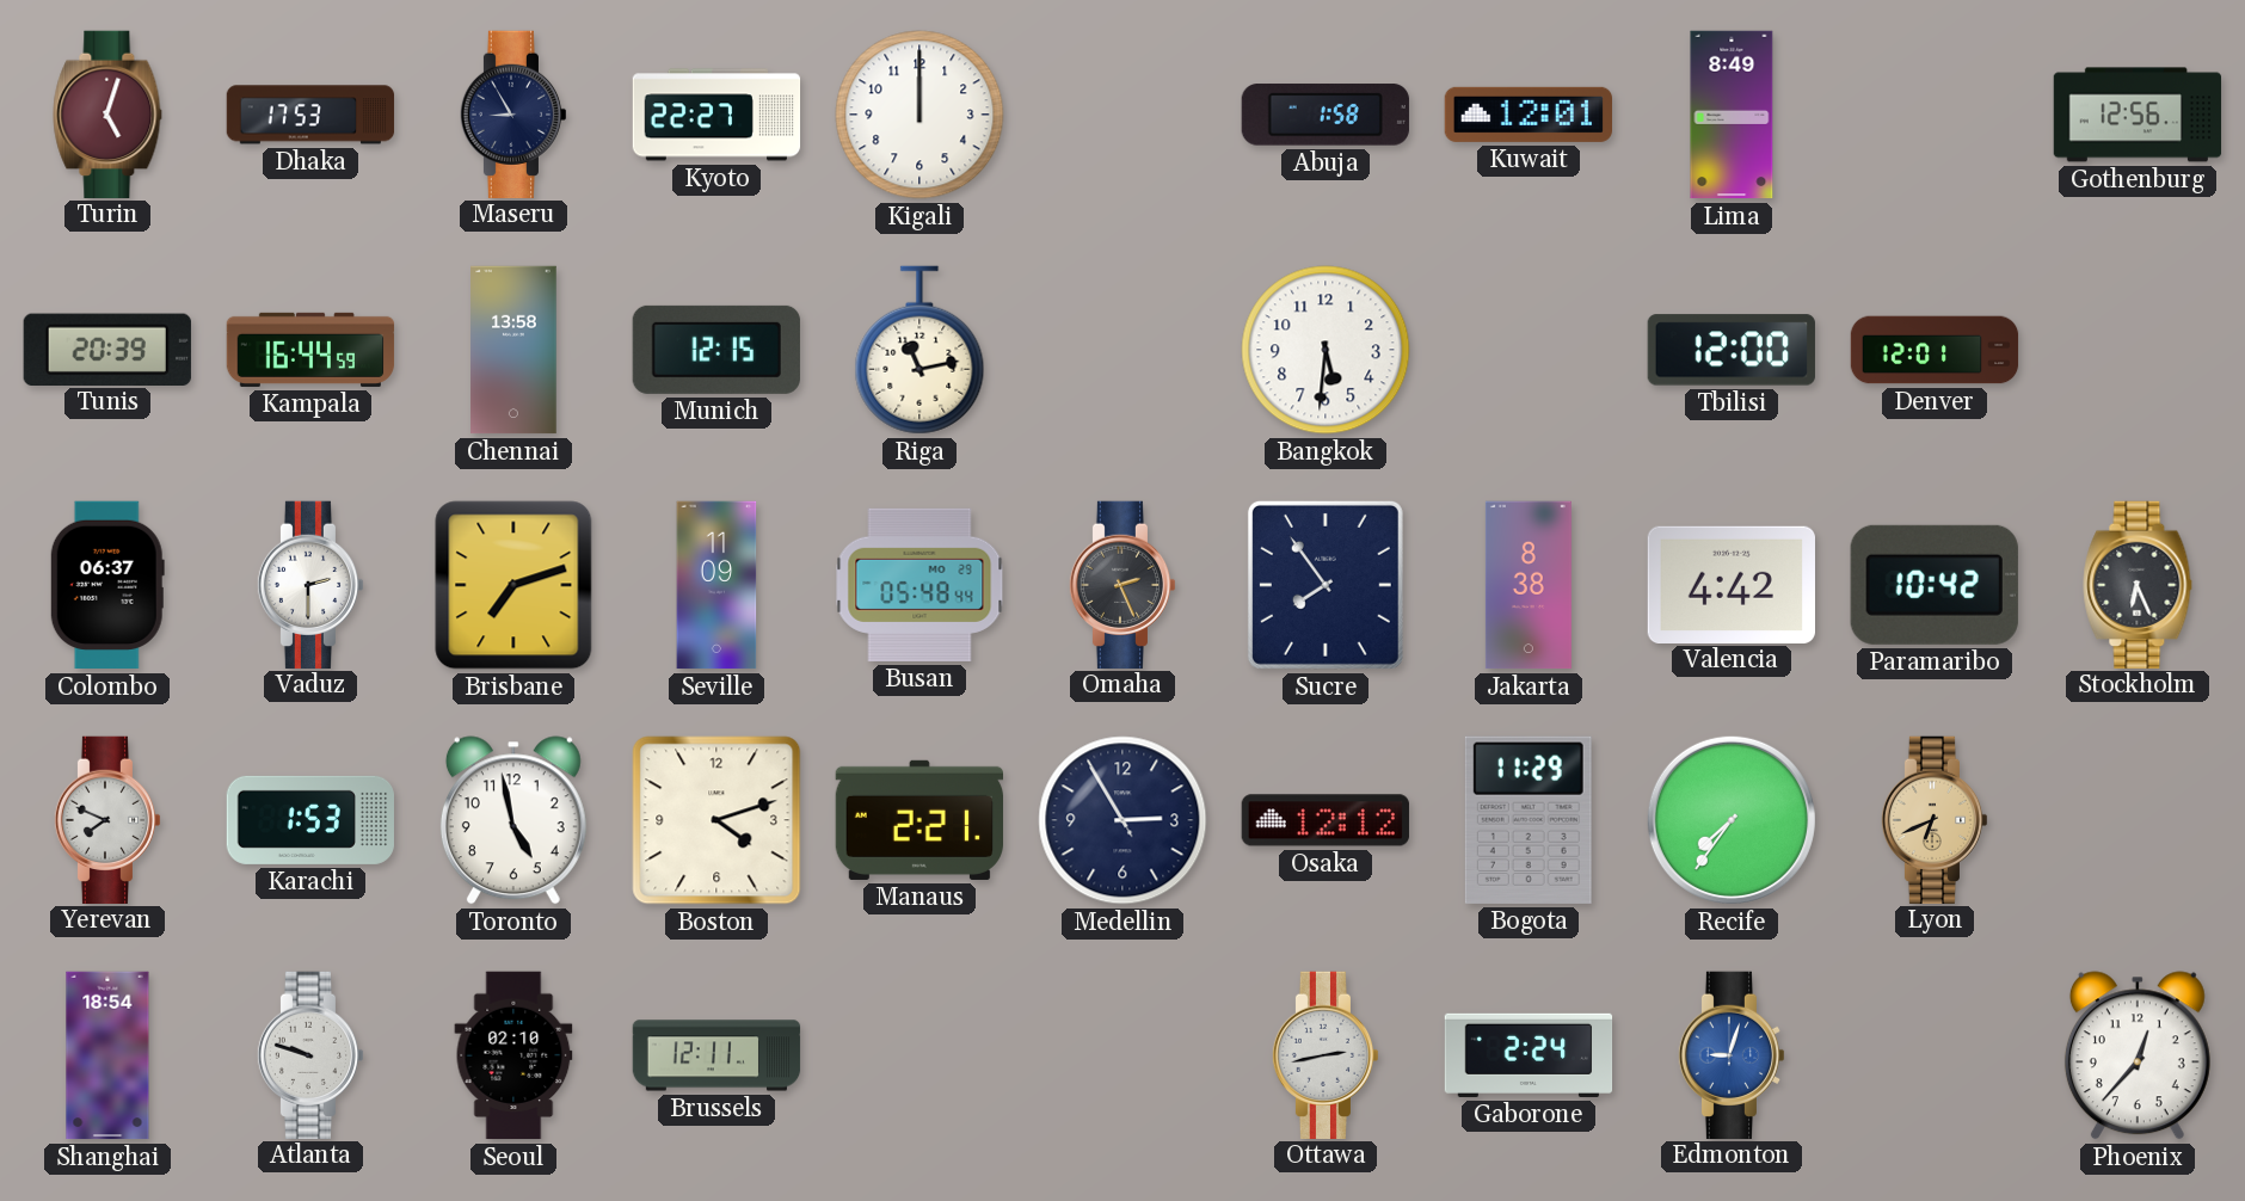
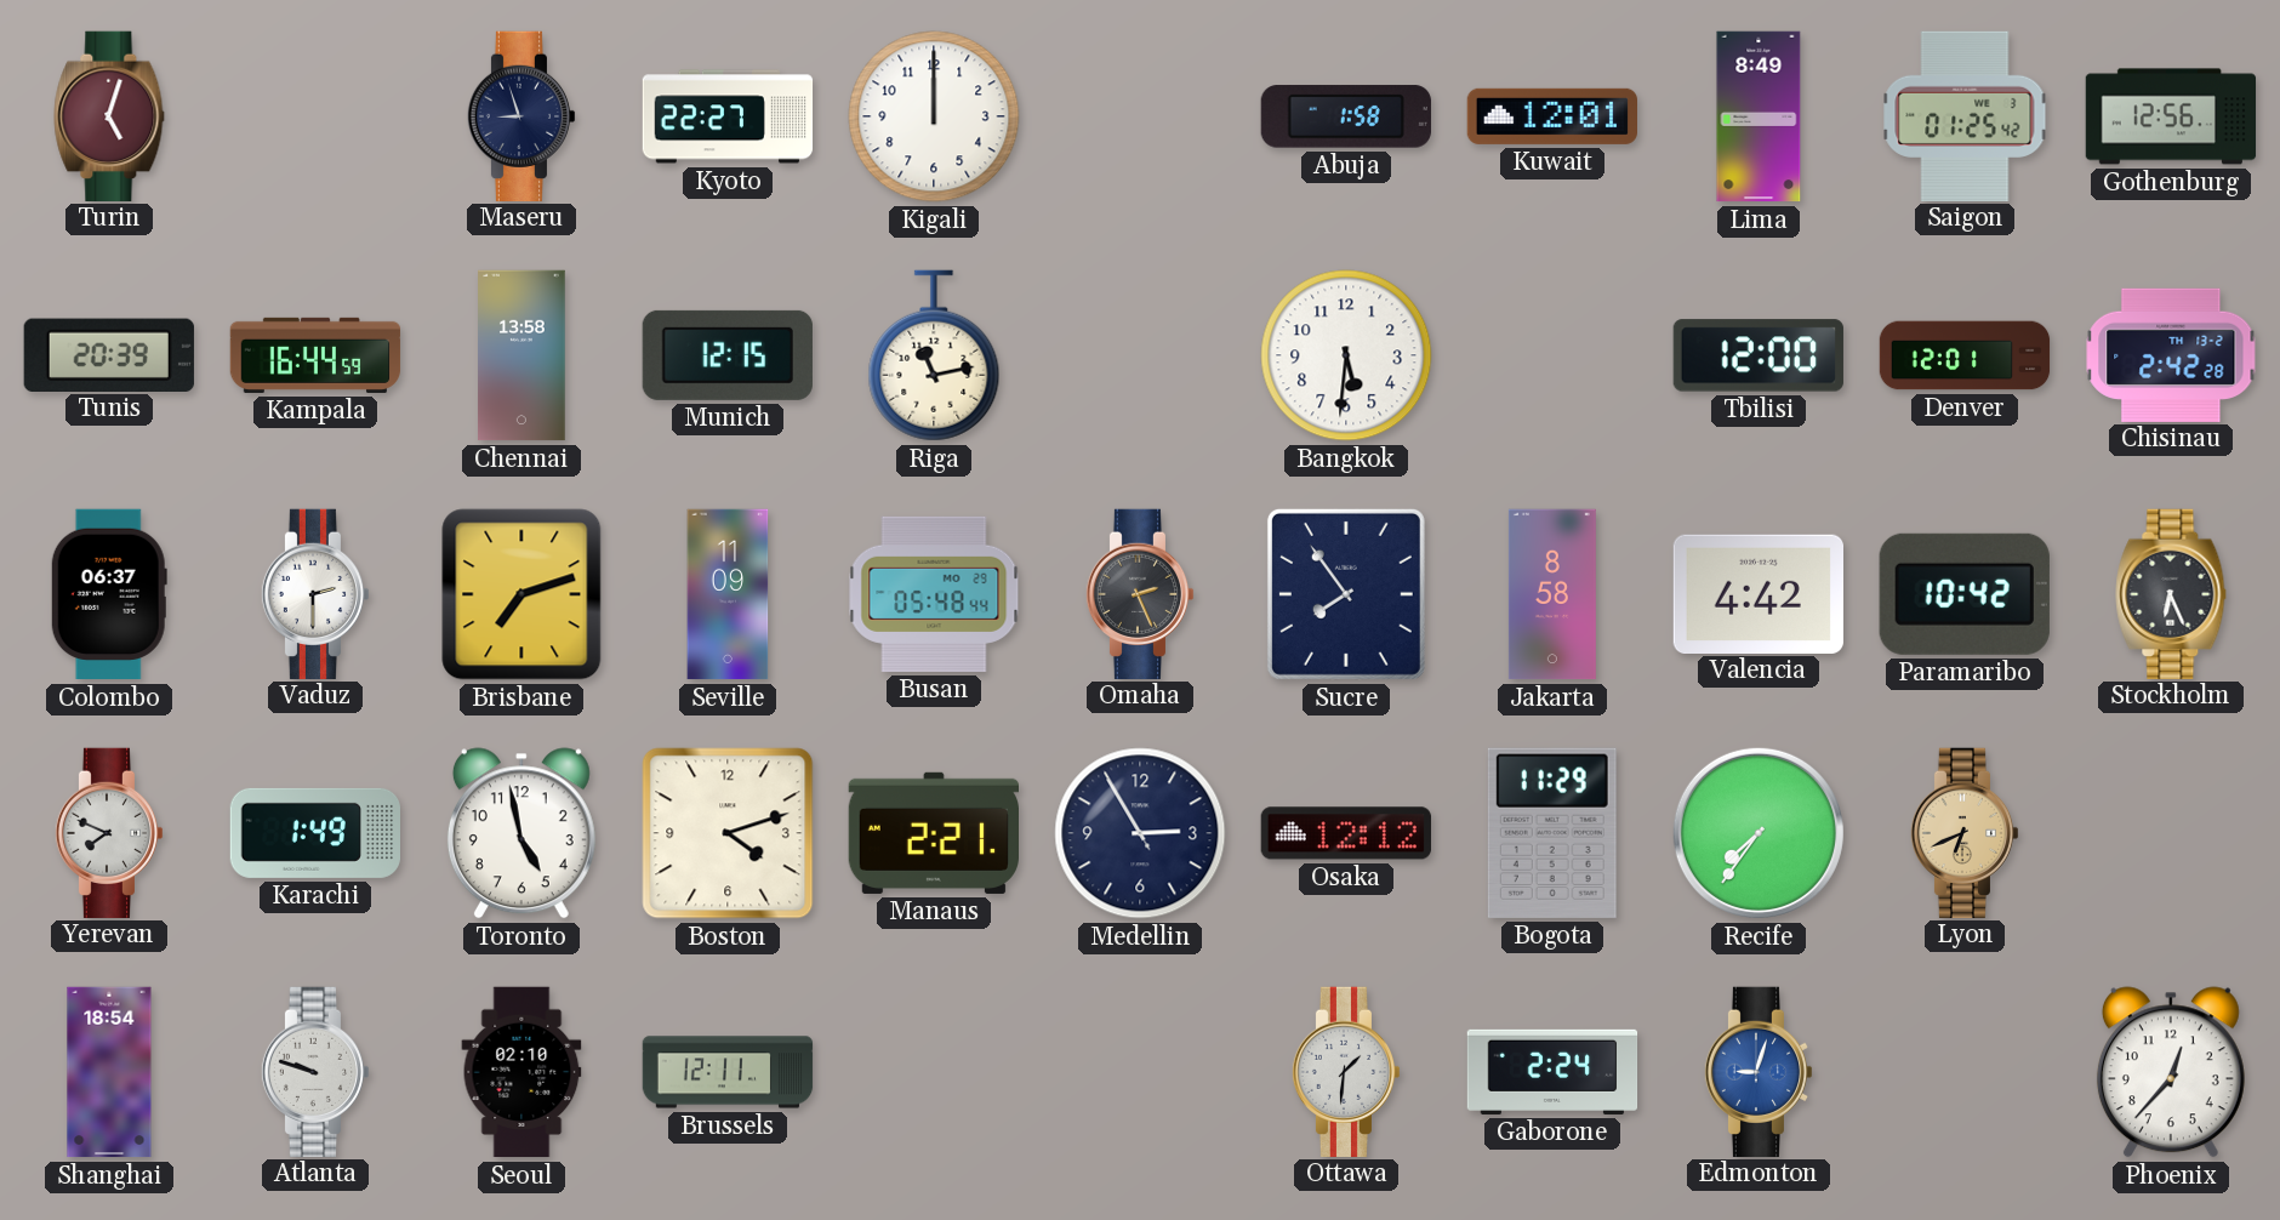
Dhaka: 17:53 -> none
Maseru: 8:55 -> 8:57
Saigon: none -> 01:25
Chisinau: none -> 2:42
Jakarta: 8:38 -> 8:58
Karachi: 1:53 -> 1:49
Ottawa: 2:43 -> 1:31
